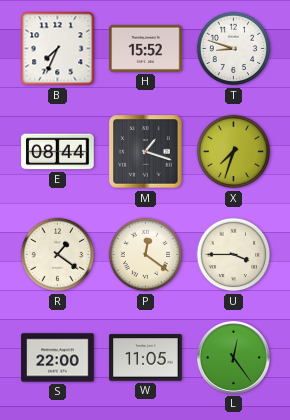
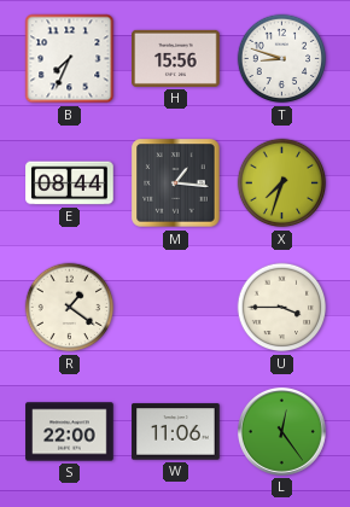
H: 15:52 -> 15:56
M: 1:18 -> 1:16
P: 12:21 -> none
W: 11:05 -> 11:06
